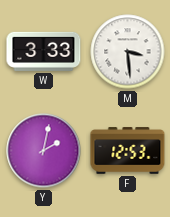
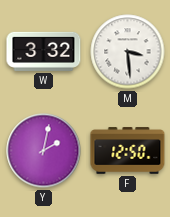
W: 3:33 -> 3:32
F: 12:53 -> 12:50
